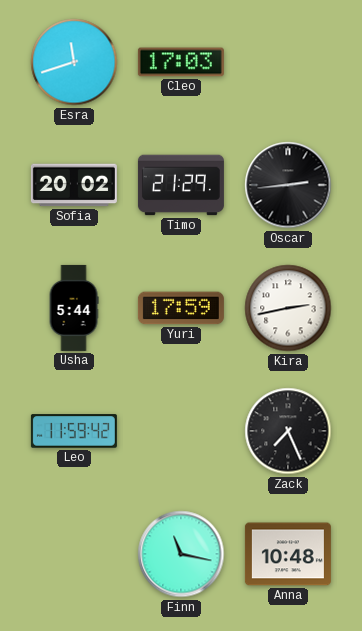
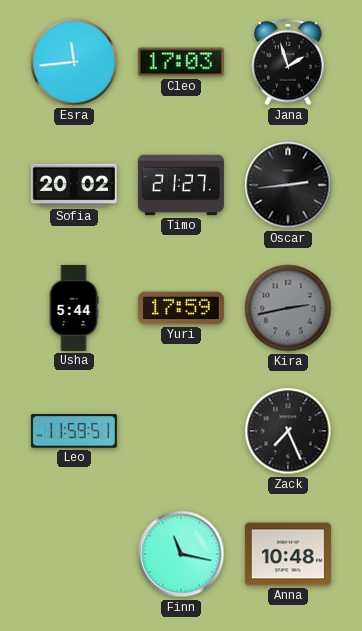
Esra: 11:42 -> 11:44
Jana: none -> 1:57
Timo: 21:29 -> 21:27
Kira dial: white -> grey
Leo: 11:59:42 -> 11:59:51
